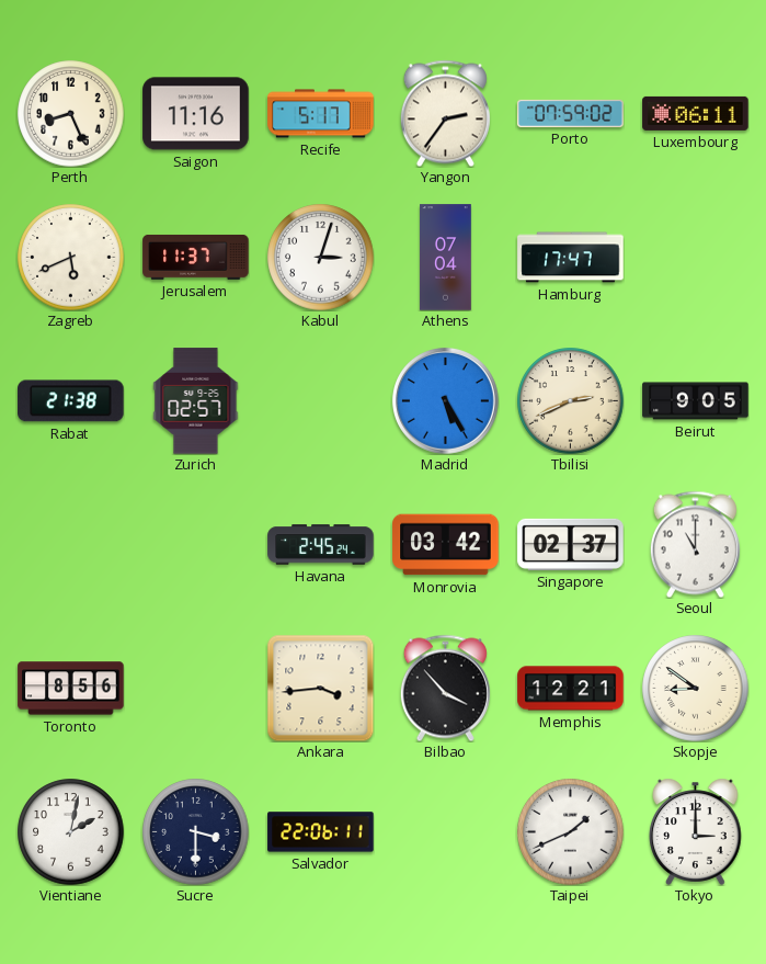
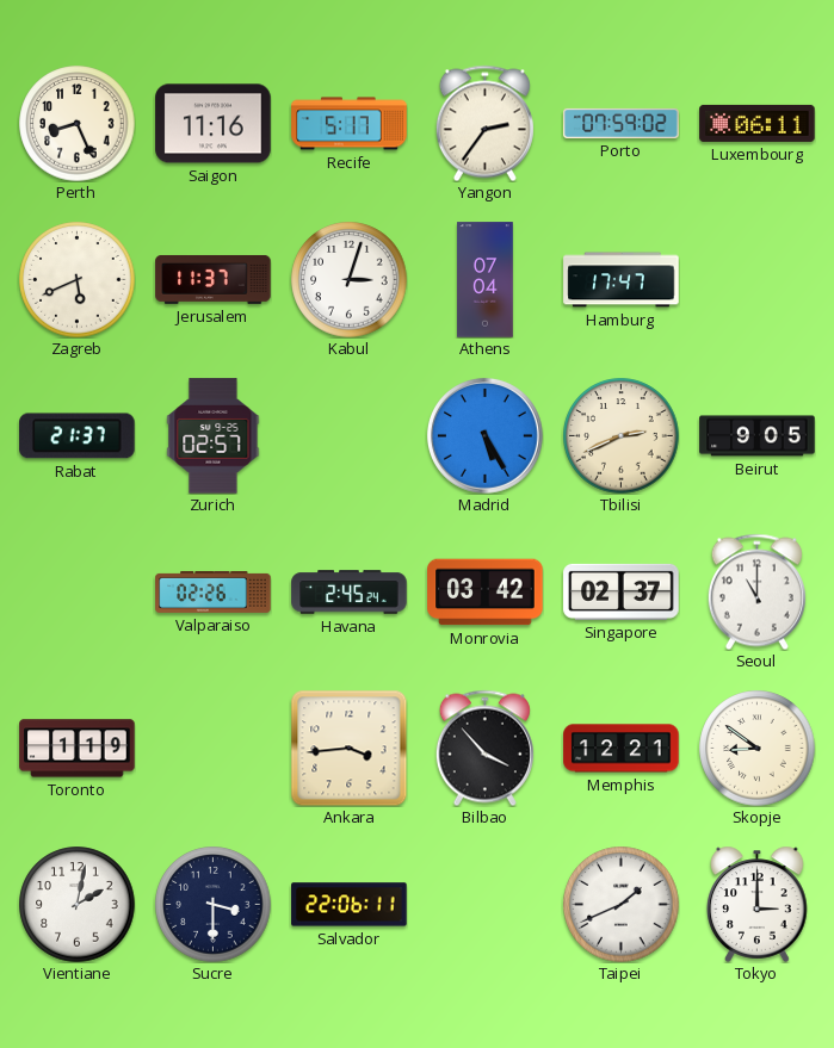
Rabat: 21:38 -> 21:37
Valparaiso: none -> 02:26
Toronto: 8:56 -> 1:19
